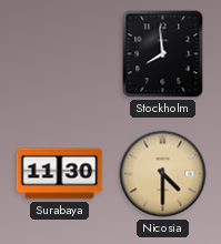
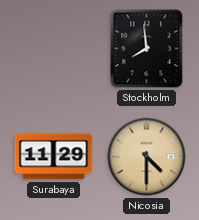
Surabaya: 11:30 -> 11:29
